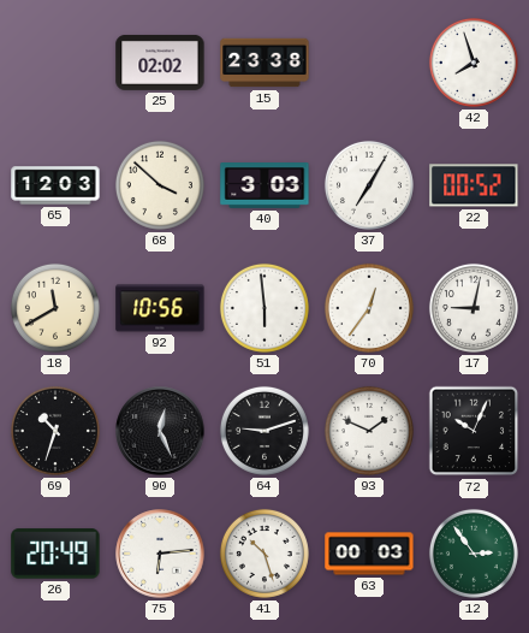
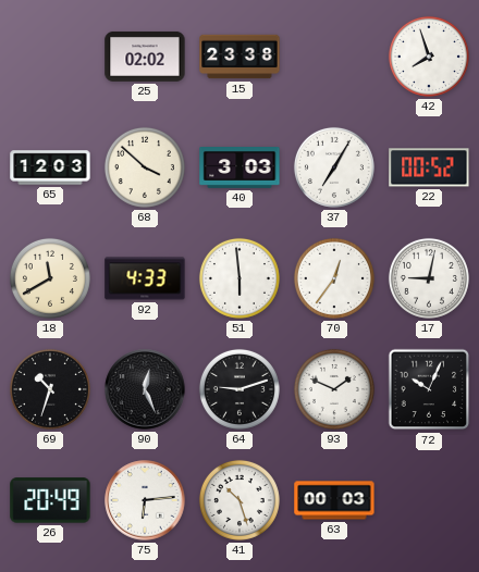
92: 10:56 -> 4:33
12: 2:54 -> none
